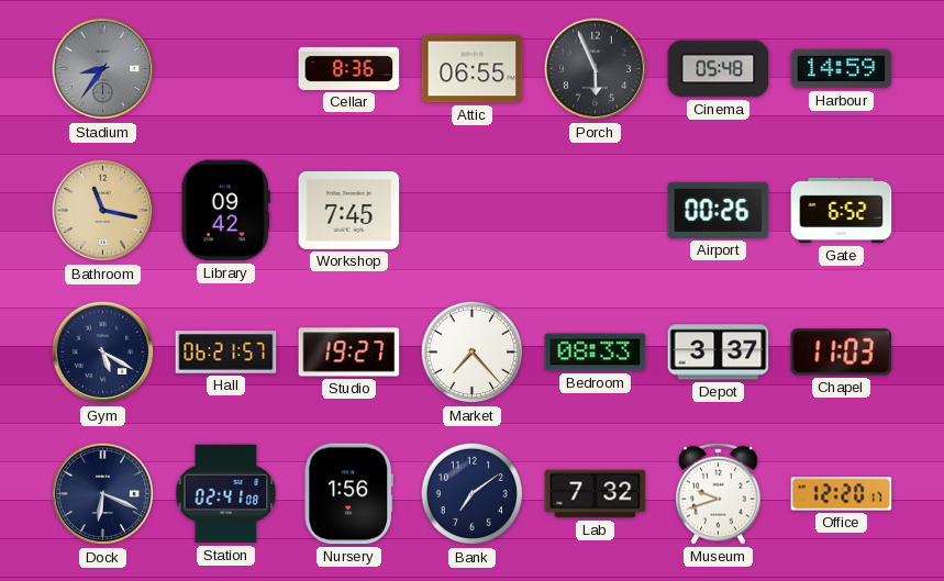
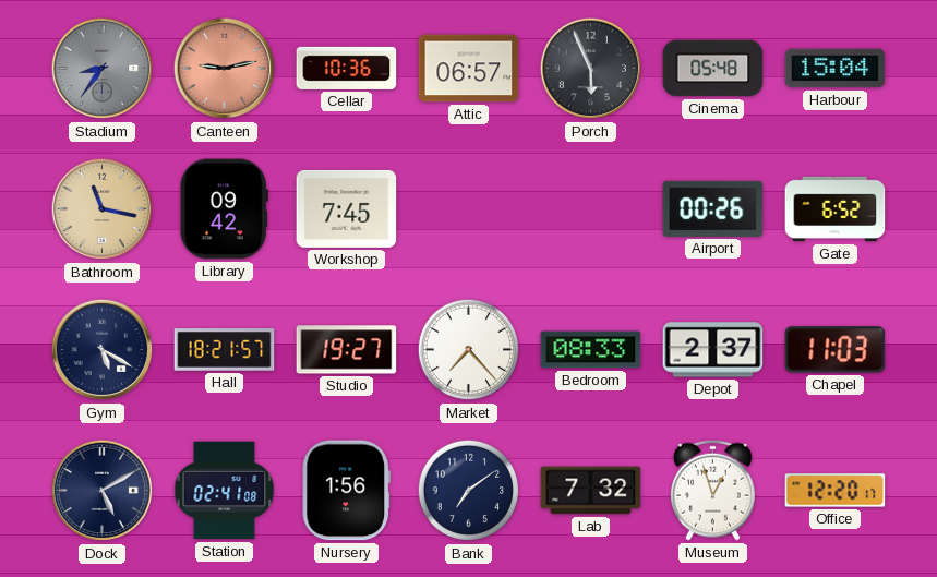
Canteen: none -> 9:13
Cellar: 8:36 -> 10:36
Attic: 06:55 -> 06:57
Harbour: 14:59 -> 15:04
Hall: 06:21 -> 18:21
Depot: 3:37 -> 2:37
Dock: 6:19 -> 5:10
Museum: 9:42 -> 12:57
